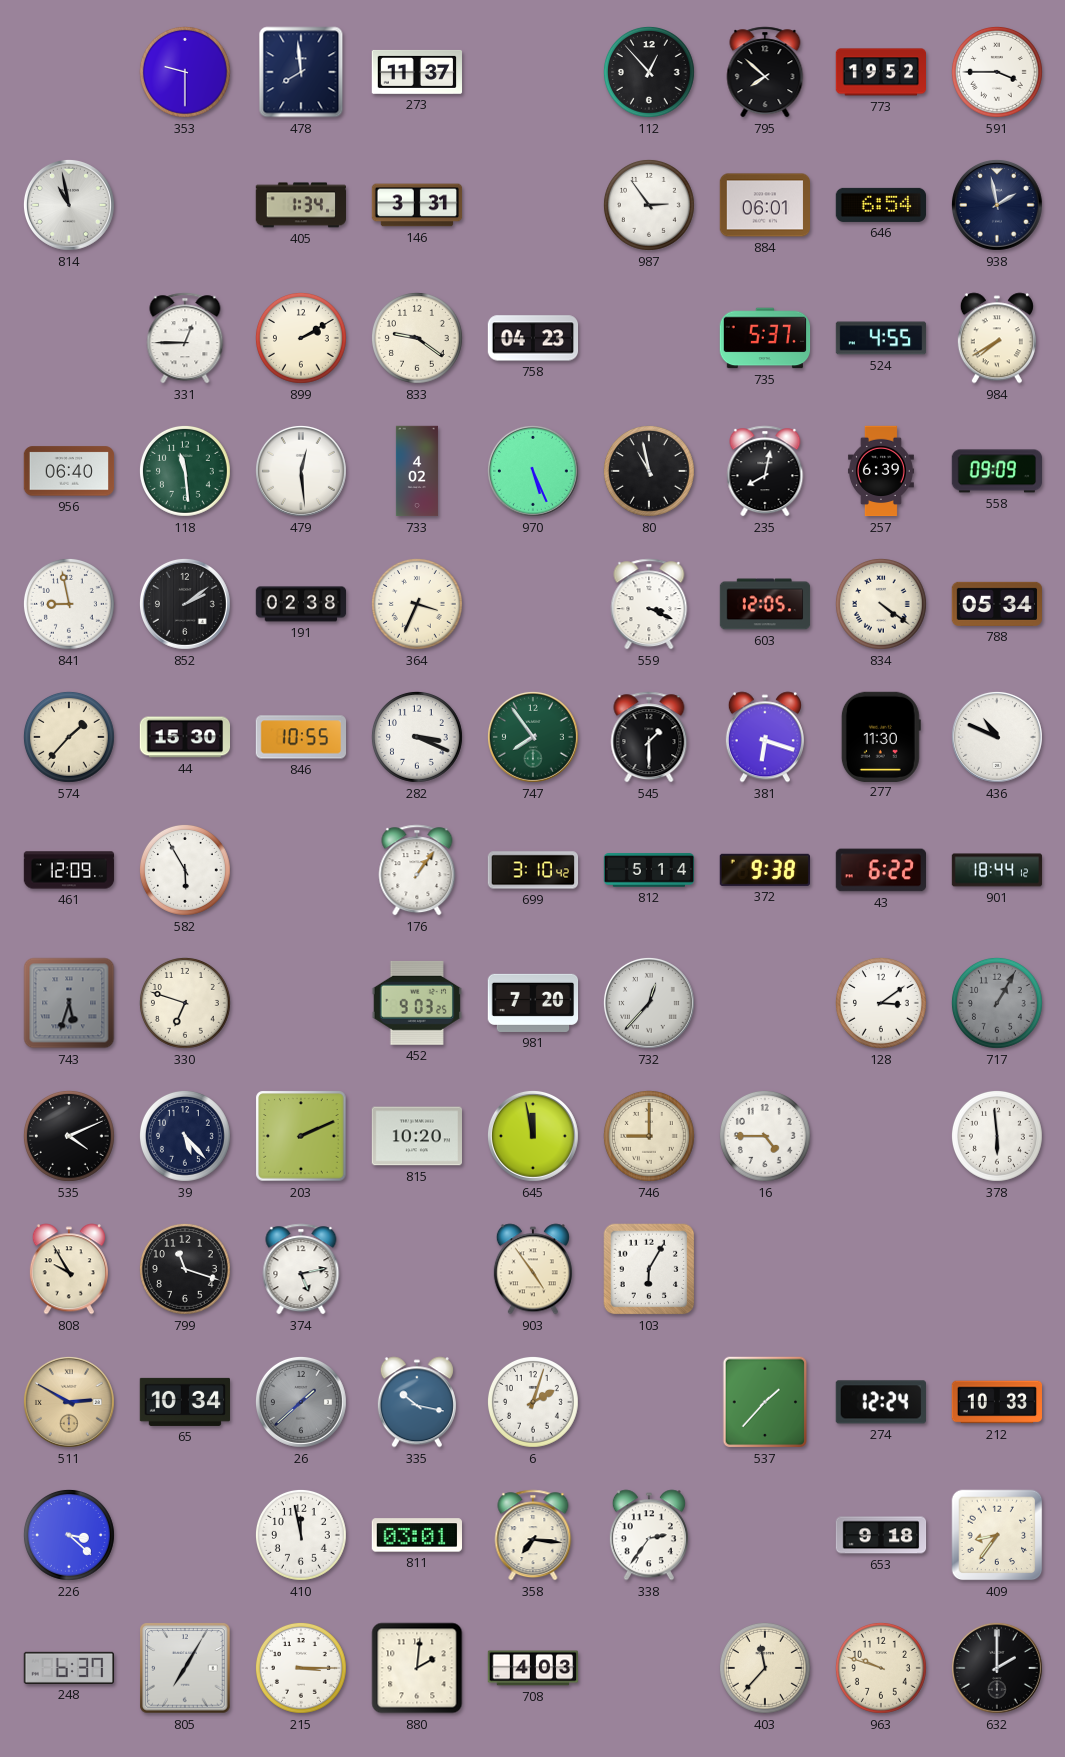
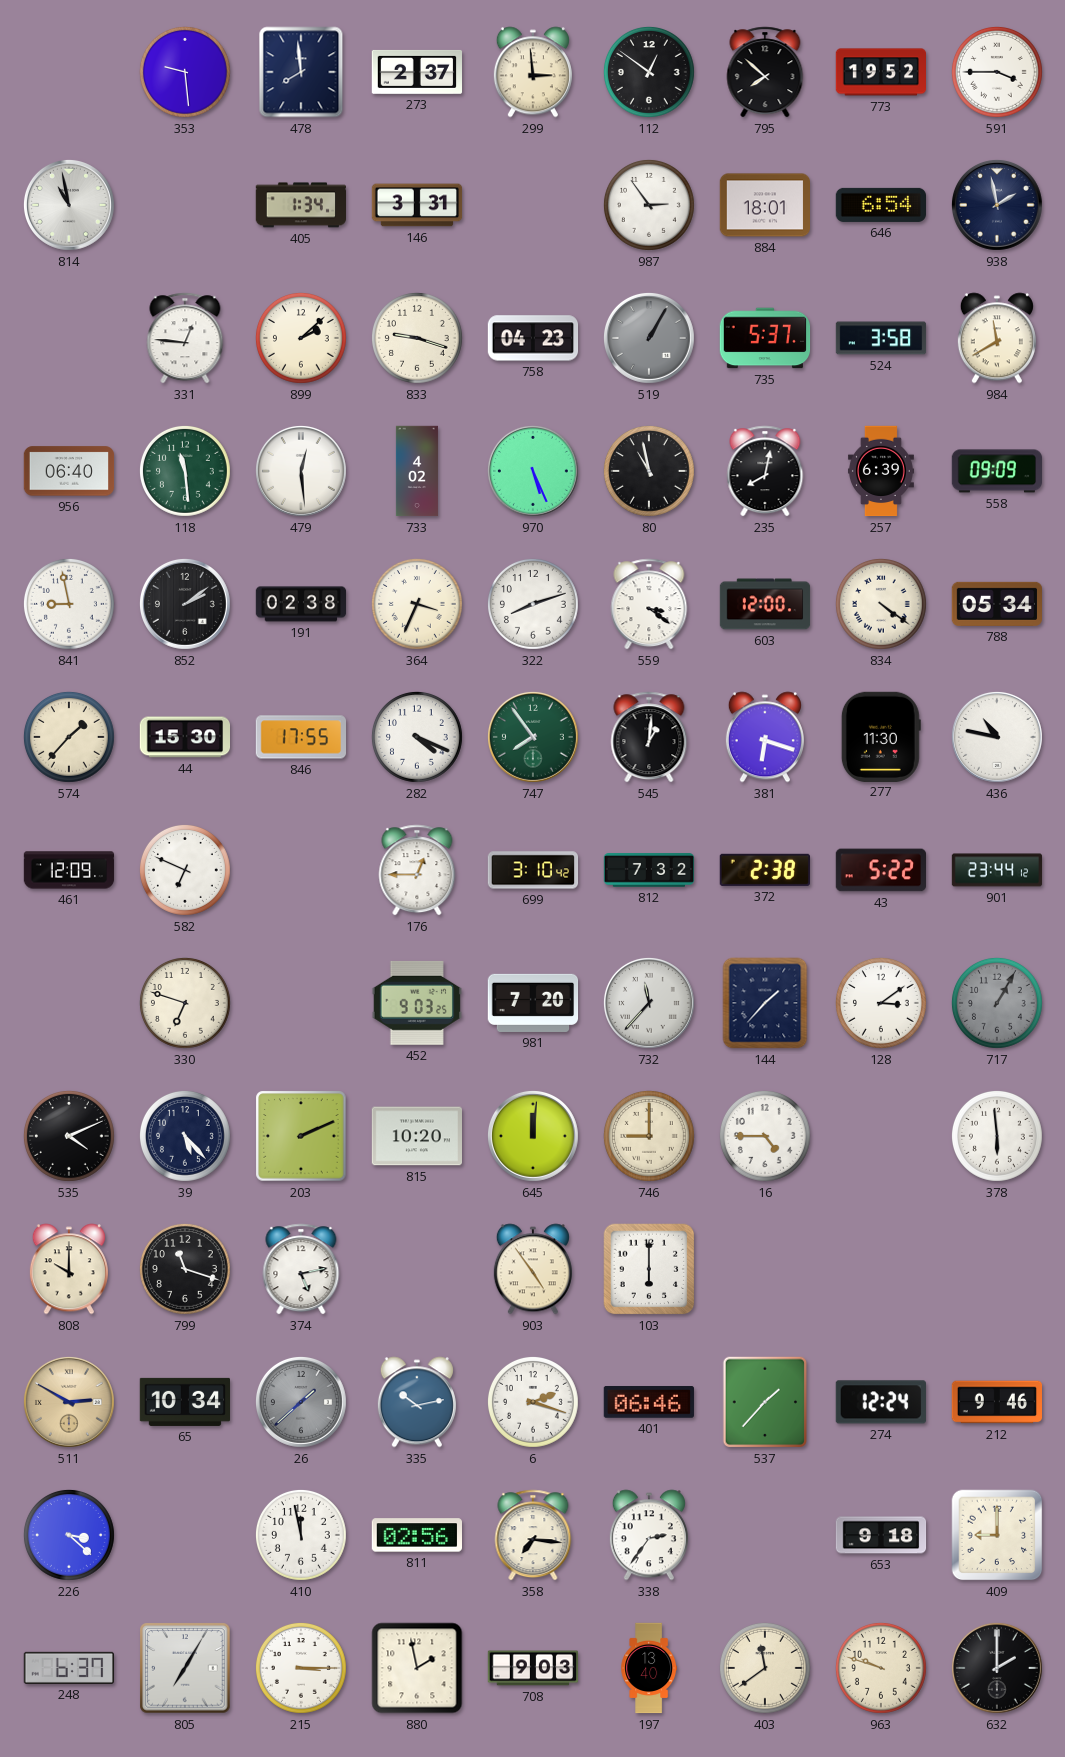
353: 9:30 -> 9:29
273: 11:37 -> 2:37
299: none -> 2:59
112: 12:53 -> 12:51
884: 06:01 -> 18:01
331: 12:45 -> 12:46
899: 2:10 -> 2:08
833: 9:21 -> 9:18
519: none -> 1:05
524: 4:55 -> 3:58
984: 7:40 -> 11:40
322: none -> 8:12
559: 3:19 -> 3:21
603: 12:05 -> 12:00
846: 10:55 -> 17:55
282: 3:19 -> 4:19
545: 1:30 -> 1:01
436: 10:49 -> 10:47
582: 5:55 -> 6:49
176: 1:06 -> 12:45
812: 5:14 -> 7:32
372: 9:38 -> 2:38
43: 6:22 -> 5:22
901: 18:44 -> 23:44
743: 5:33 -> none
732: 12:37 -> 11:37
144: none -> 1:37
645: 11:58 -> 12:01
808: 9:55 -> 10:00
103: 6:05 -> 6:00
335: 10:17 -> 10:13
6: 2:03 -> 2:18
401: none -> 06:46
212: 10:33 -> 9:46
811: 03:01 -> 02:56
409: 8:36 -> 9:00
880: 2:01 -> 1:58
708: 4:03 -> 9:03
197: none -> 13:40
403: 11:37 -> 11:39
